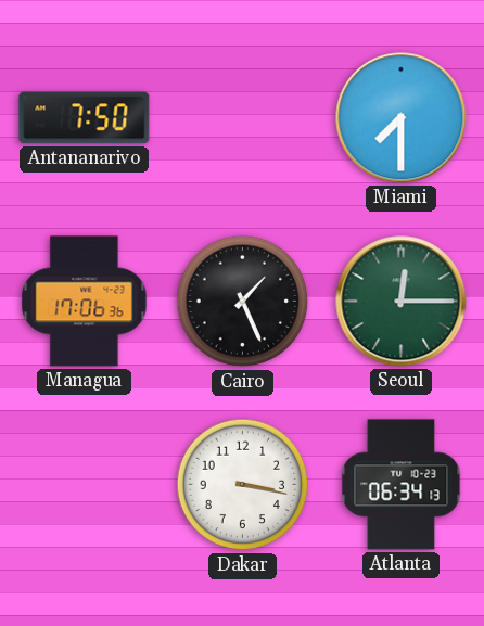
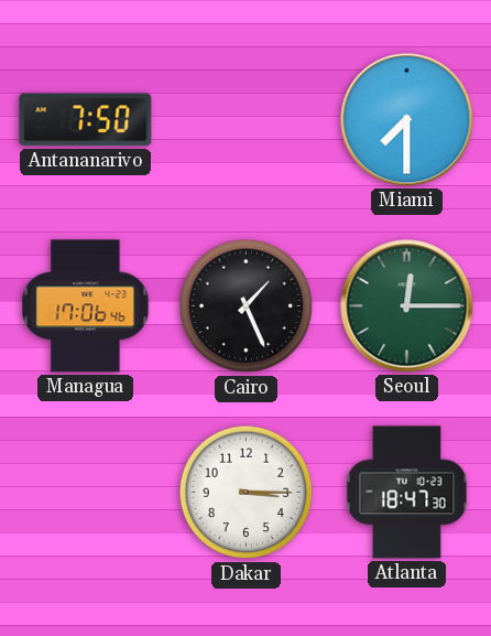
Managua: 17:06:36 -> 17:06:46
Dakar: 3:17 -> 3:15
Atlanta: 06:34 -> 18:47
